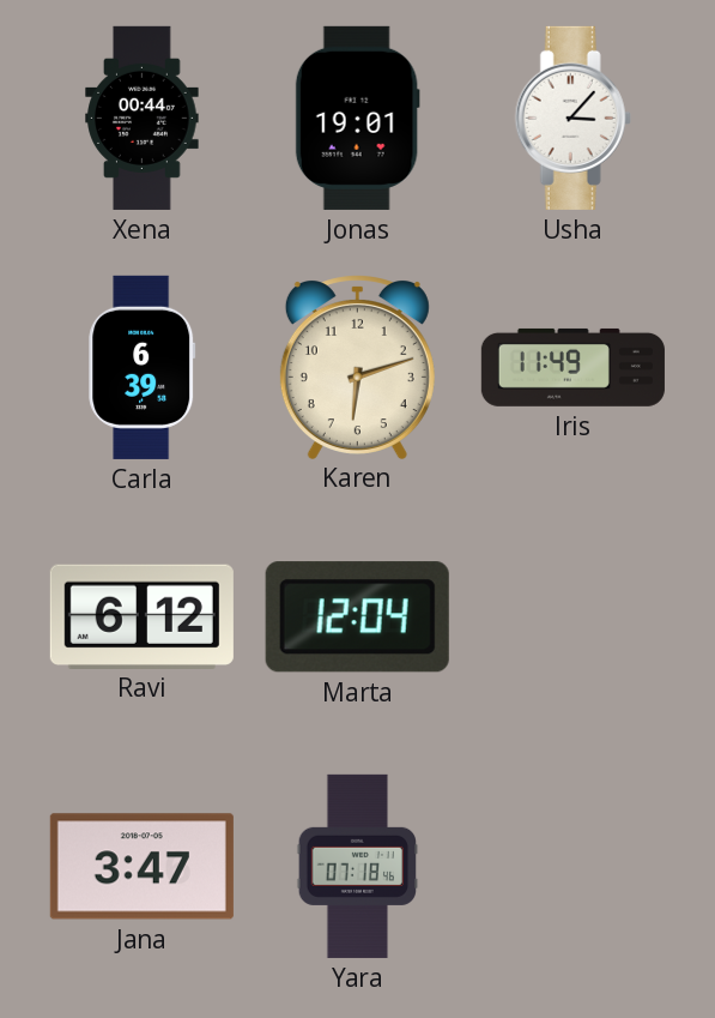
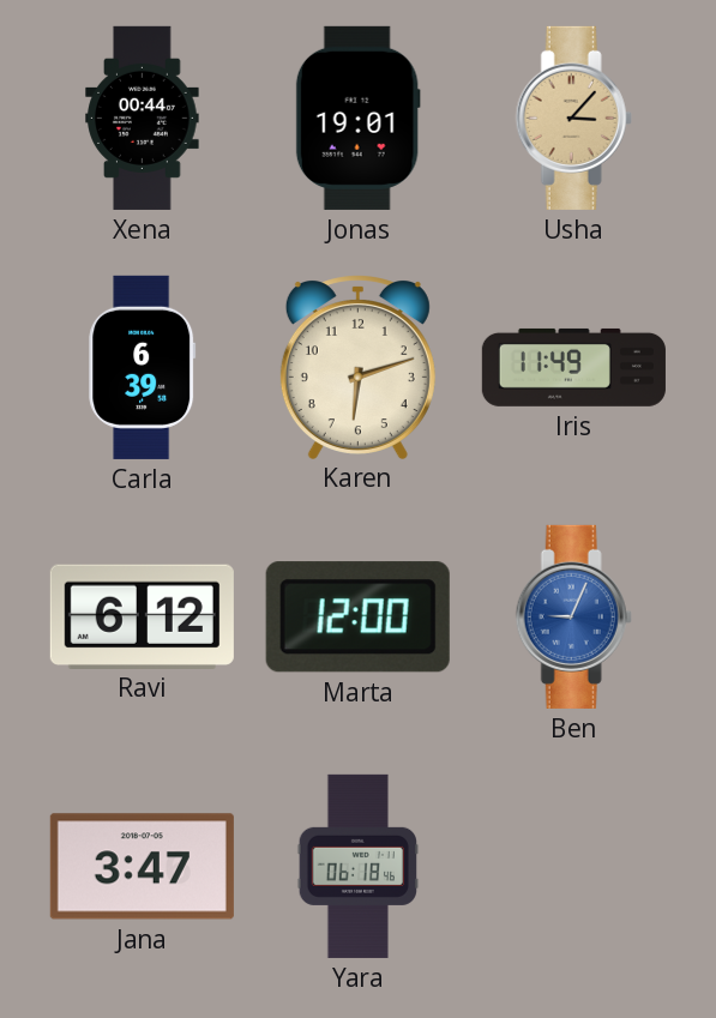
Usha dial: white -> champagne
Marta: 12:04 -> 12:00
Ben: none -> 9:04
Yara: 07:18 -> 06:18
